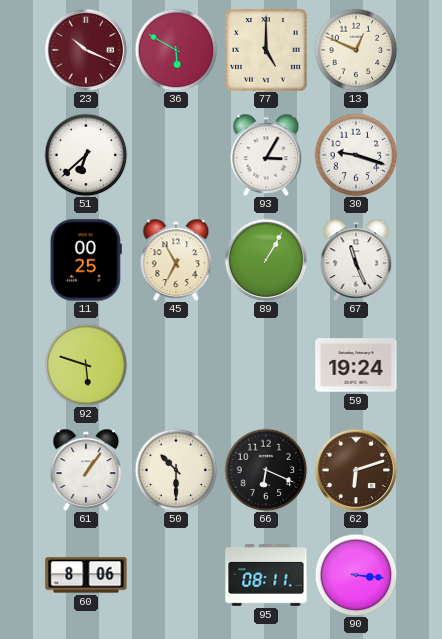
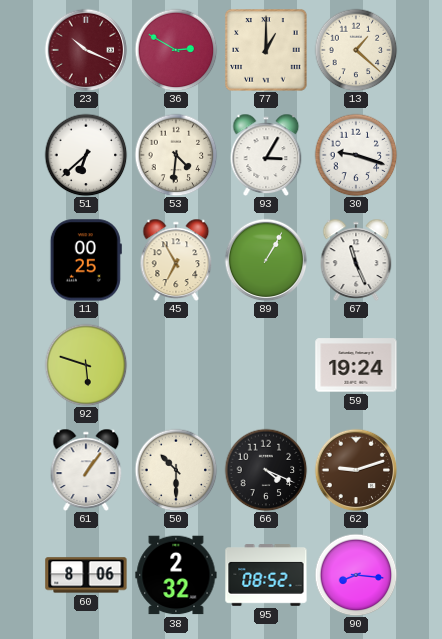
36: 5:50 -> 2:50
77: 5:00 -> 1:00
13: 12:49 -> 1:22
53: none -> 4:31
66: 6:19 -> 4:19
62: 6:12 -> 9:12
38: none -> 2:32
95: 08:11 -> 08:52
90: 3:16 -> 8:16
